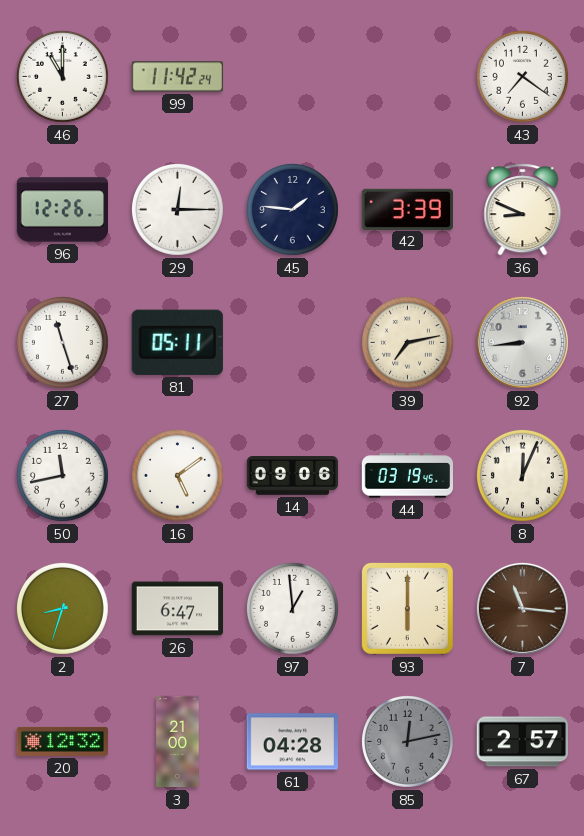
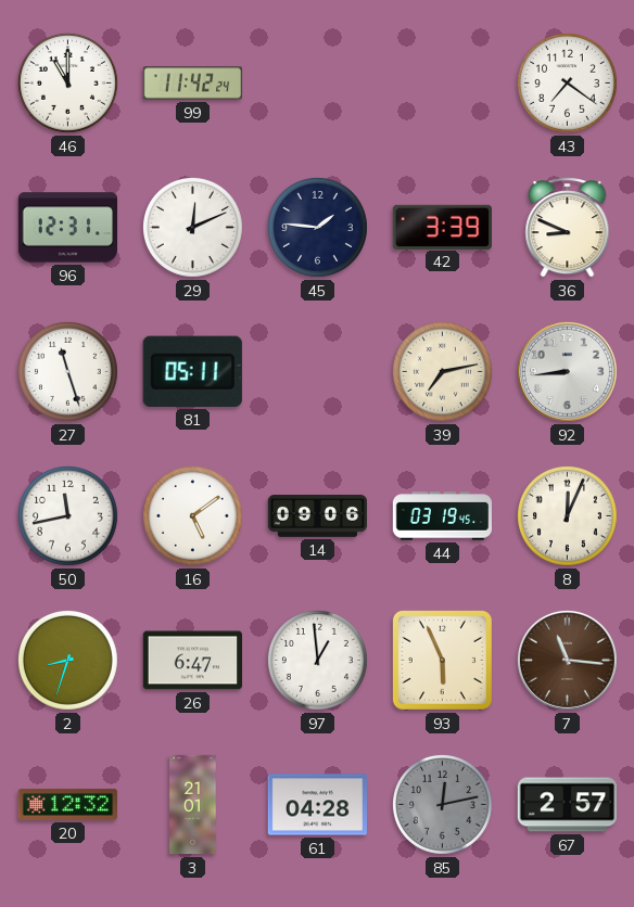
96: 12:26 -> 12:31
29: 12:15 -> 12:11
93: 6:00 -> 5:56
3: 21:00 -> 21:01
